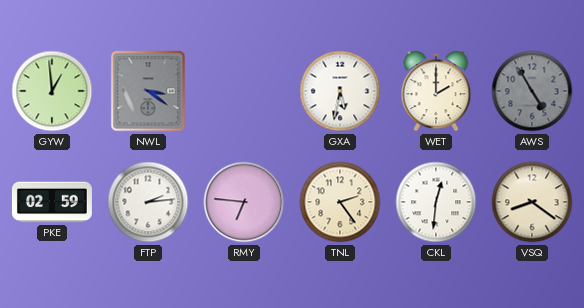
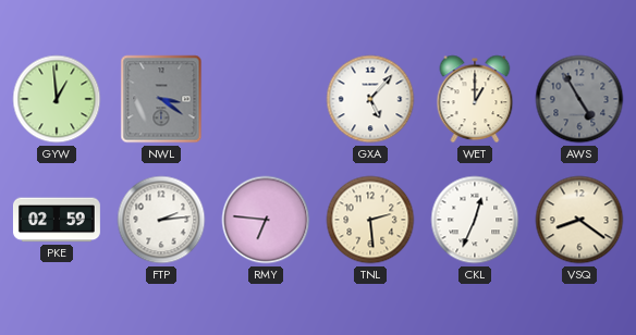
GXA: 5:32 -> 5:07
WET: 2:00 -> 1:00
TNL: 2:24 -> 2:29
CKL: 12:31 -> 12:34
